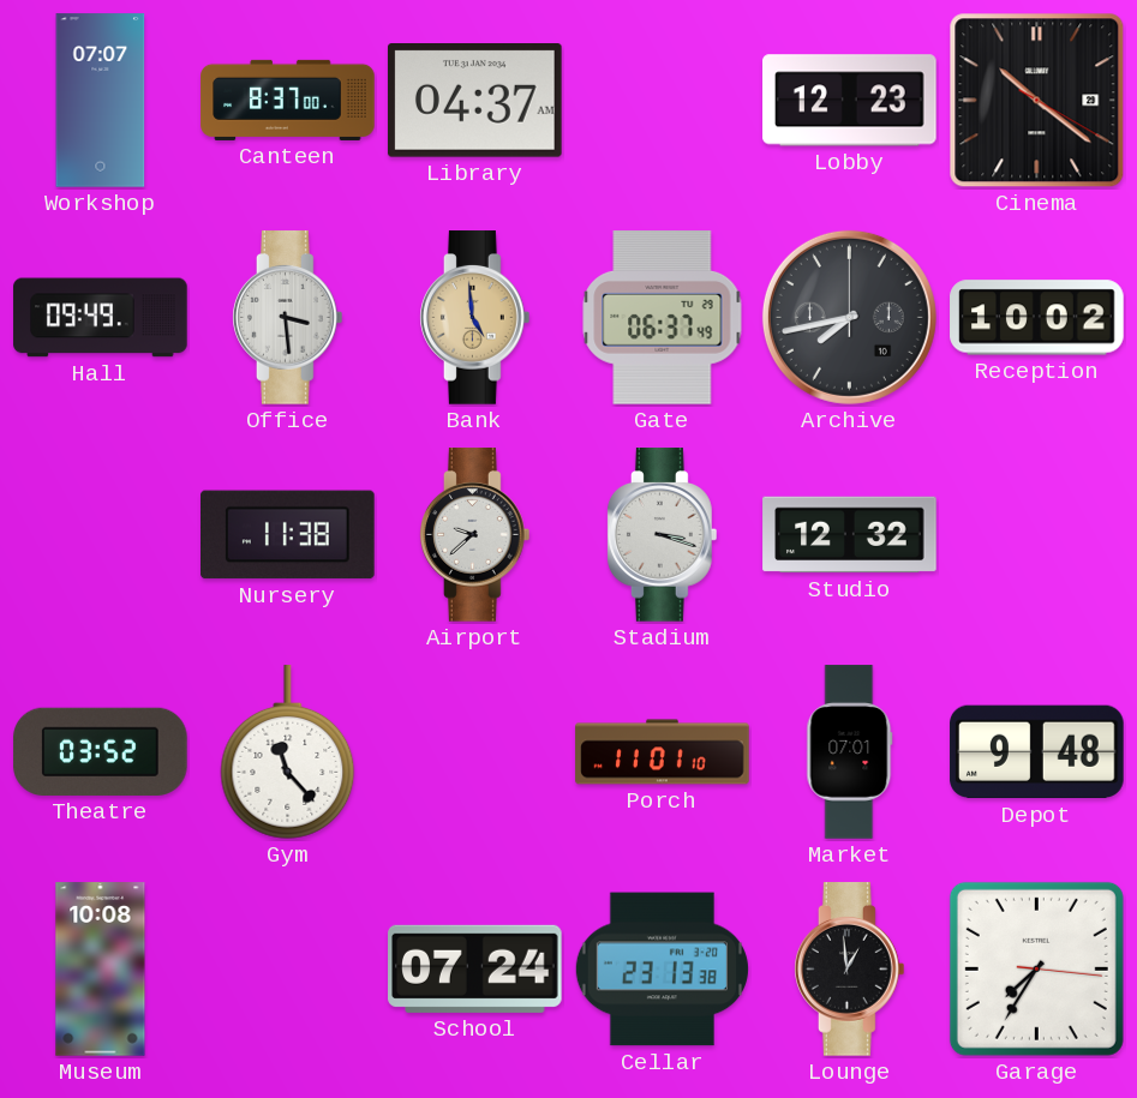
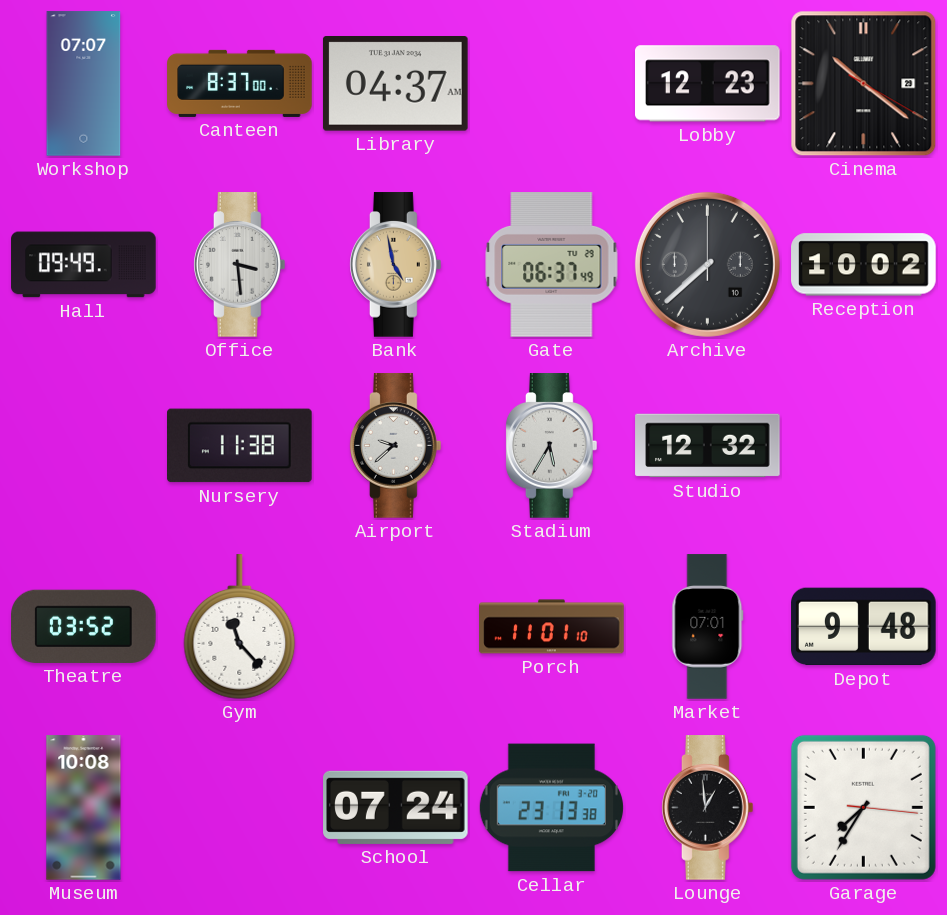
Bank: 4:59 -> 4:58
Archive: 7:43 -> 7:38
Stadium: 3:18 -> 5:35
